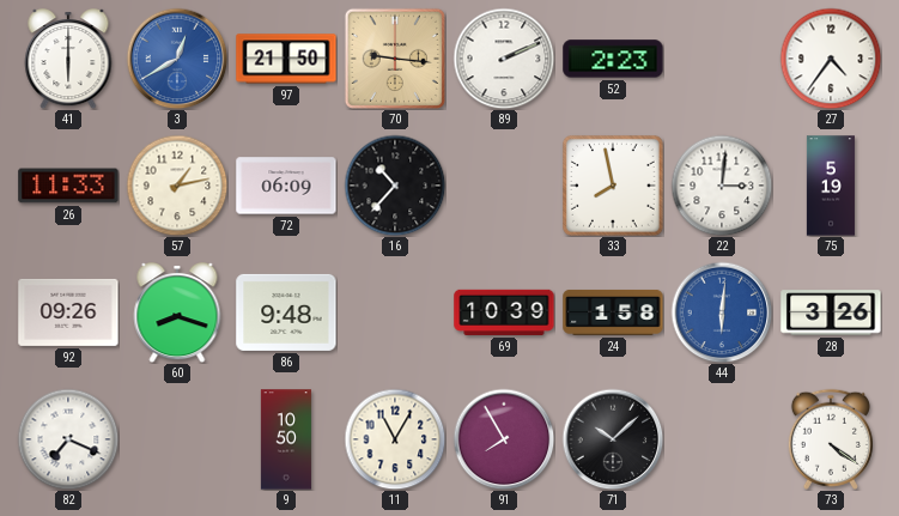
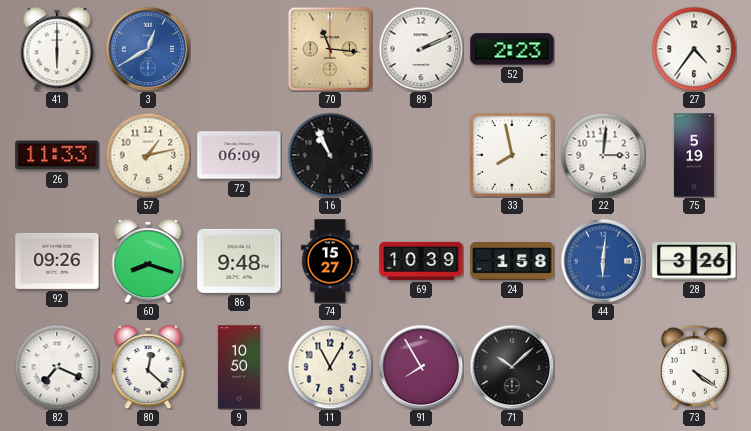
97: 21:50 -> none
70: 9:16 -> 11:16
16: 10:37 -> 10:56
74: none -> 15:27
80: none -> 12:22
